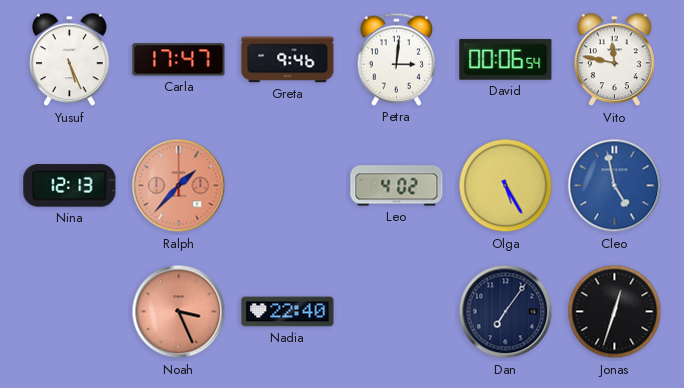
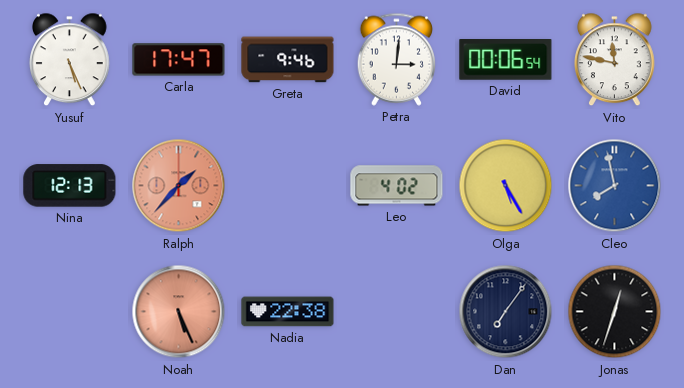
Cleo: 4:58 -> 7:58
Noah: 3:26 -> 5:26
Nadia: 22:40 -> 22:38
